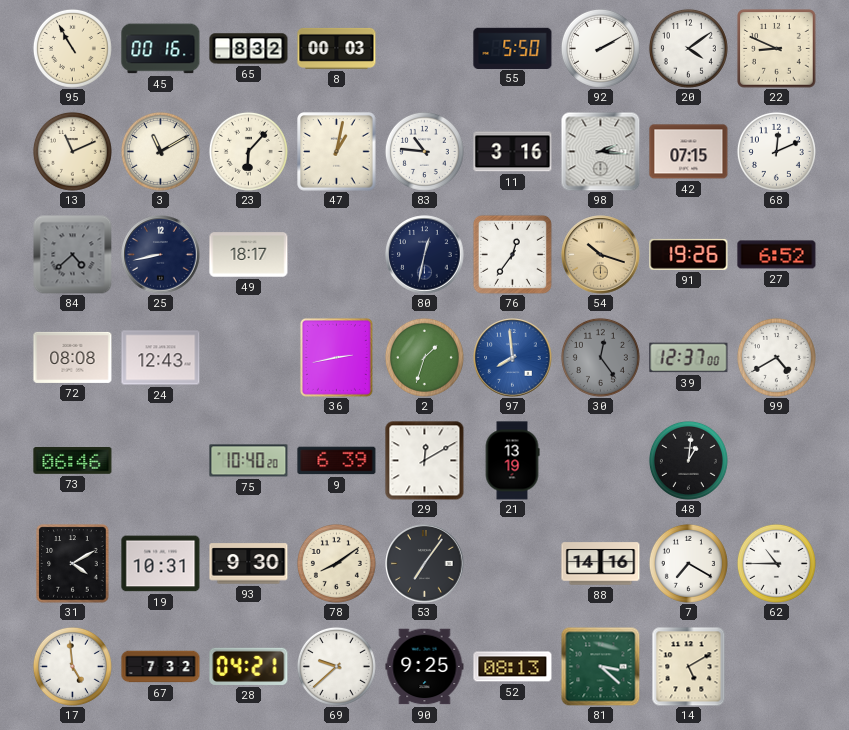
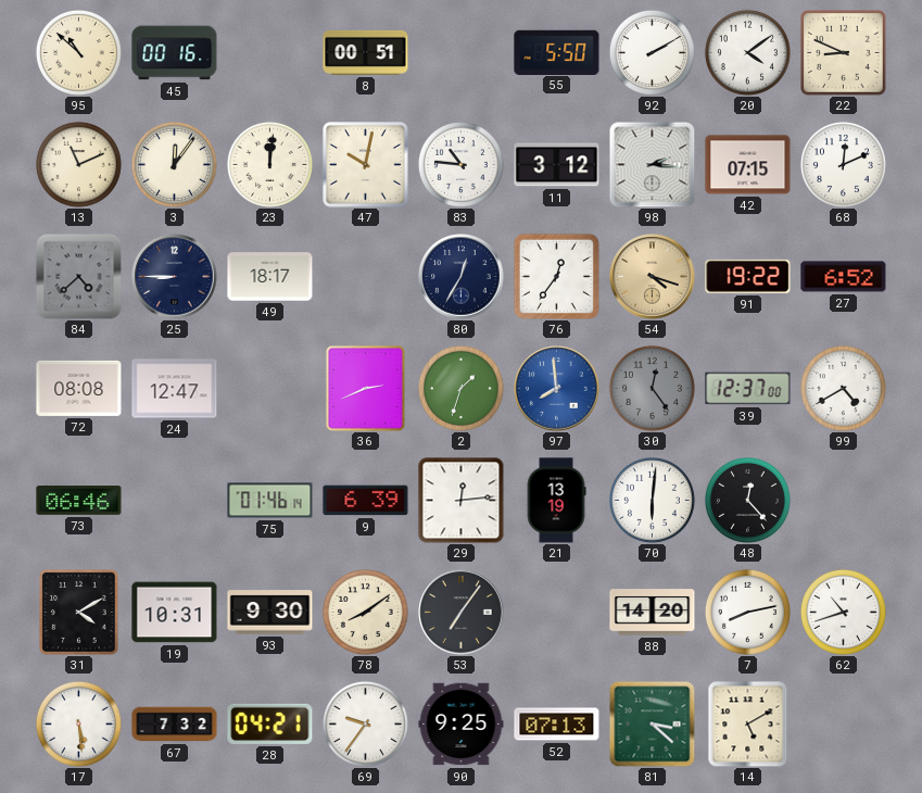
95: 10:55 -> 10:52
65: 8:32 -> none
8: 00:03 -> 00:51
3: 11:10 -> 12:06
23: 6:07 -> 12:01
47: 1:02 -> 10:02
11: 3:16 -> 3:12
25: 8:43 -> 8:45
80: 12:32 -> 12:35
54: 10:18 -> 4:18
91: 19:26 -> 19:22
24: 12:43 -> 12:47
36: 2:43 -> 2:41
75: 10:40 -> 01:46
29: 12:10 -> 12:14
70: none -> 6:01
48: 1:01 -> 12:23
88: 14:16 -> 14:20
7: 7:20 -> 8:13
62: 10:45 -> 10:42
17: 4:59 -> 5:29
69: 9:38 -> 9:36
52: 08:13 -> 07:13
